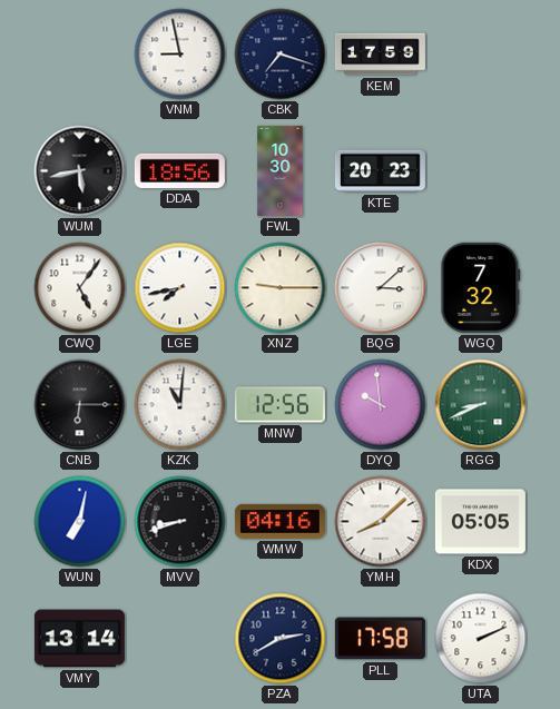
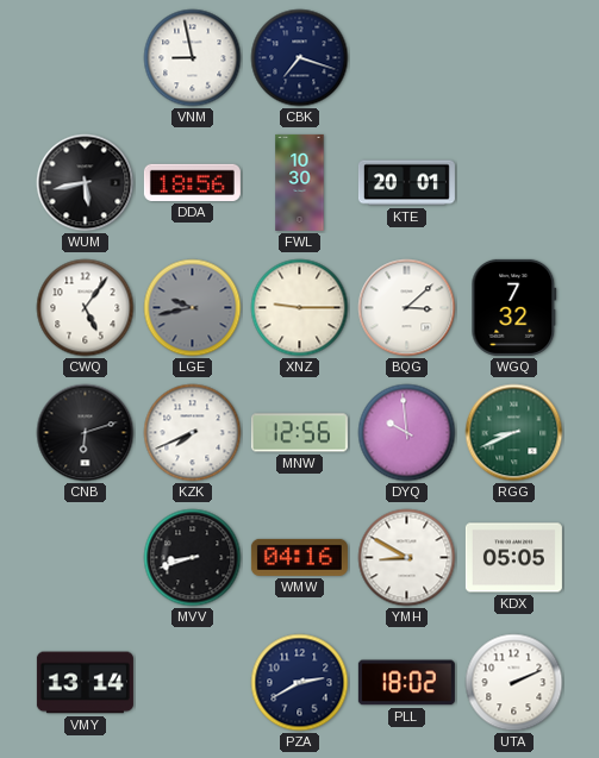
KEM: 17:59 -> none
KTE: 20:23 -> 20:01
LGE: 7:43 -> 9:43
LGE dial: white -> grey
CNB: 6:15 -> 6:12
KZK: 11:01 -> 7:41
WUN: 7:02 -> none
YMH: 8:08 -> 8:50
PLL: 17:58 -> 18:02
